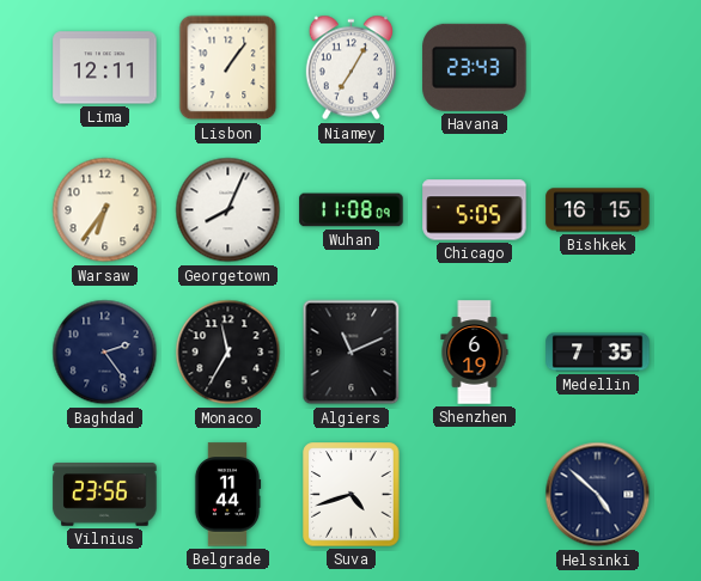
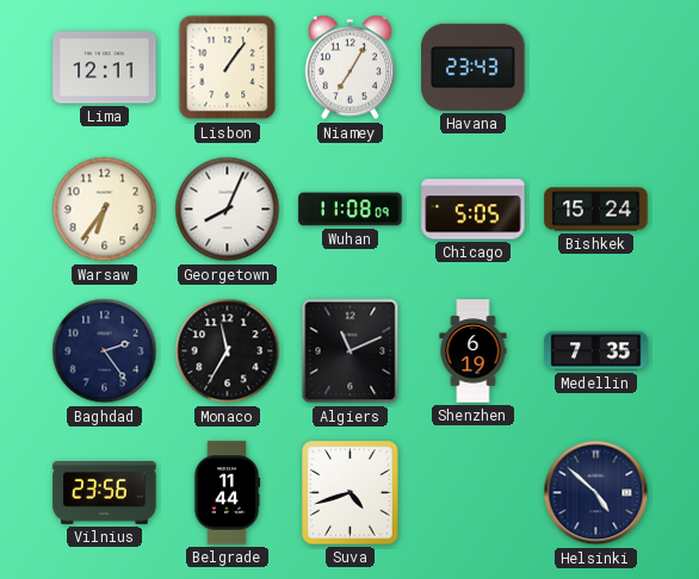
Bishkek: 16:15 -> 15:24
